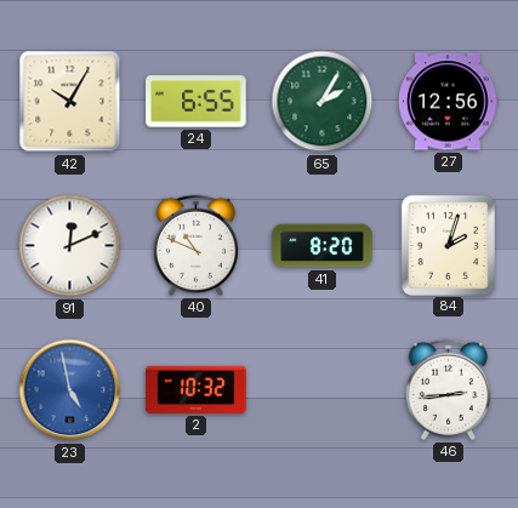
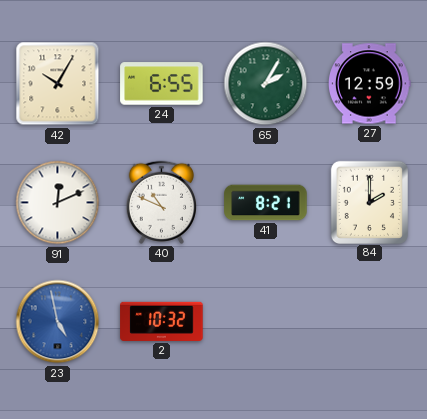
27: 12:56 -> 12:59
41: 8:20 -> 8:21
84: 2:03 -> 2:00
46: 2:44 -> none
